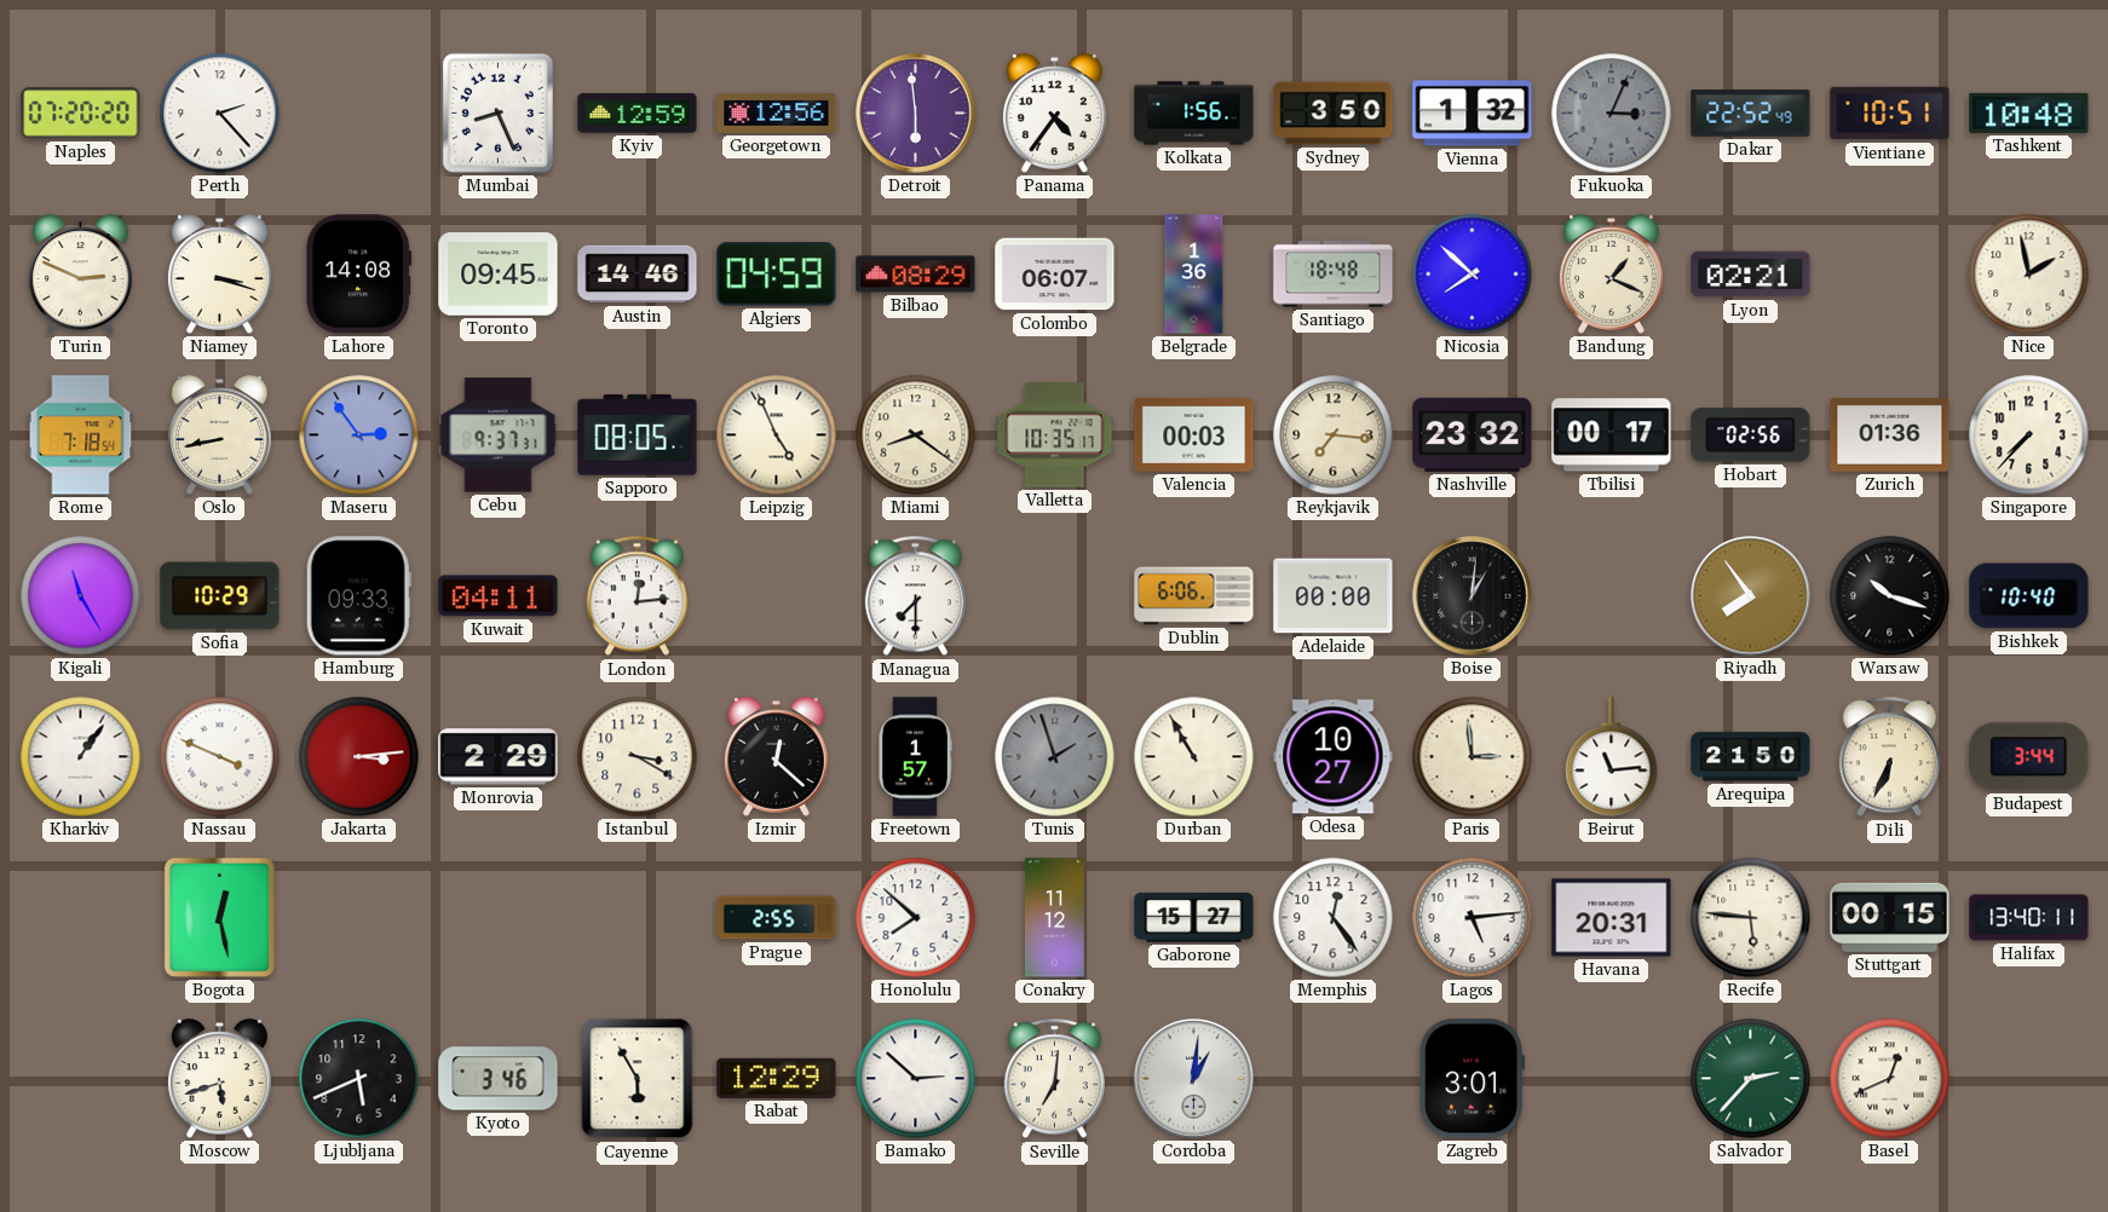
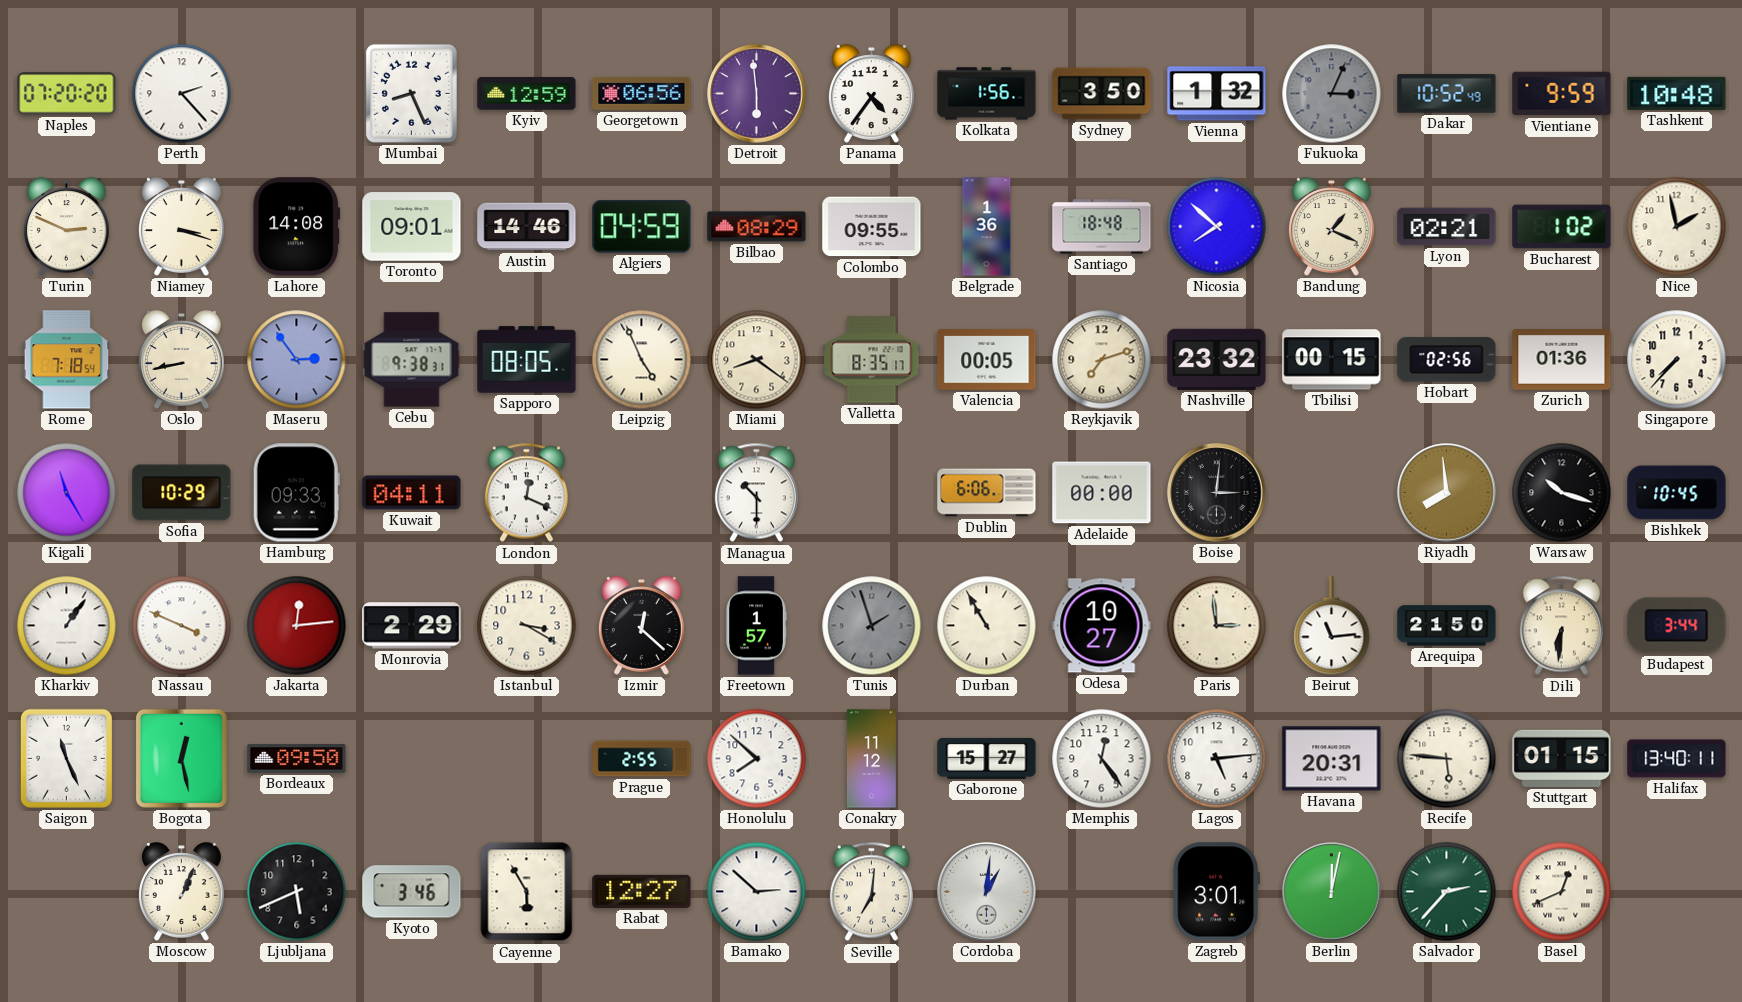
Georgetown: 12:56 -> 06:56
Dakar: 22:52 -> 10:52
Vientiane: 10:51 -> 9:59
Toronto: 09:45 -> 09:01
Colombo: 06:07 -> 09:55
Bucharest: none -> 1:02
Cebu: 9:37 -> 9:38
Valletta: 10:35 -> 8:35
Valencia: 00:03 -> 00:05
Reykjavik: 7:16 -> 7:12
Tbilisi: 00:17 -> 00:15
London: 12:14 -> 12:19
Managua: 7:30 -> 10:30
Boise: 1:01 -> 3:01
Riyadh: 7:54 -> 7:59
Bishkek: 10:40 -> 10:45
Jakarta: 3:14 -> 12:14
Dili: 6:34 -> 6:31
Saigon: none -> 11:26
Bordeaux: none -> 09:50
Stuttgart: 00:15 -> 01:15
Moscow: 5:42 -> 1:04
Rabat: 12:29 -> 12:27
Berlin: none -> 12:02
